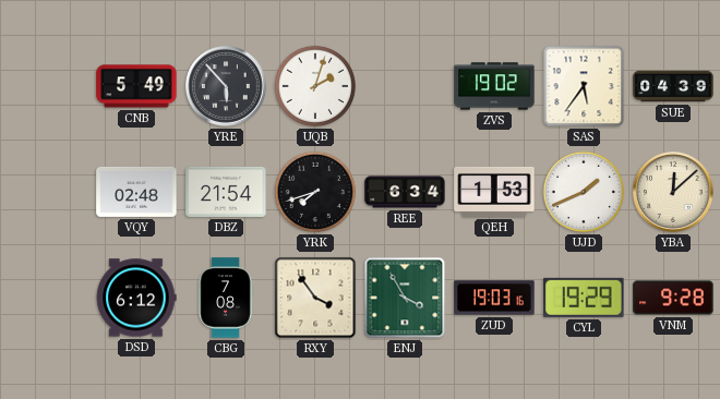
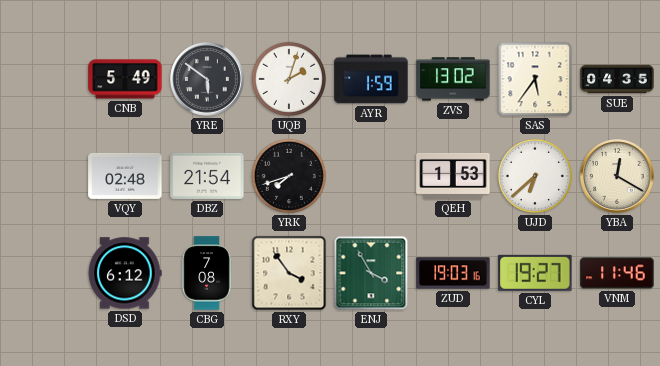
YRE: 5:53 -> 5:51
AYR: none -> 1:59
ZVS: 19:02 -> 13:02
SUE: 04:39 -> 04:35
REE: 6:34 -> none
UJD: 1:41 -> 6:38
YBA: 12:08 -> 12:20
CYL: 19:29 -> 19:27
VNM: 9:28 -> 11:46
